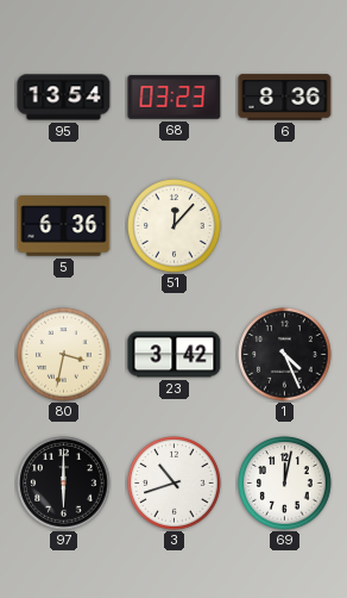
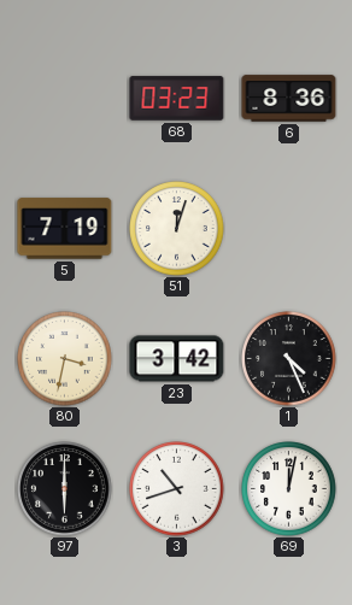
95: 13:54 -> none
5: 6:36 -> 7:19
51: 12:07 -> 12:03
